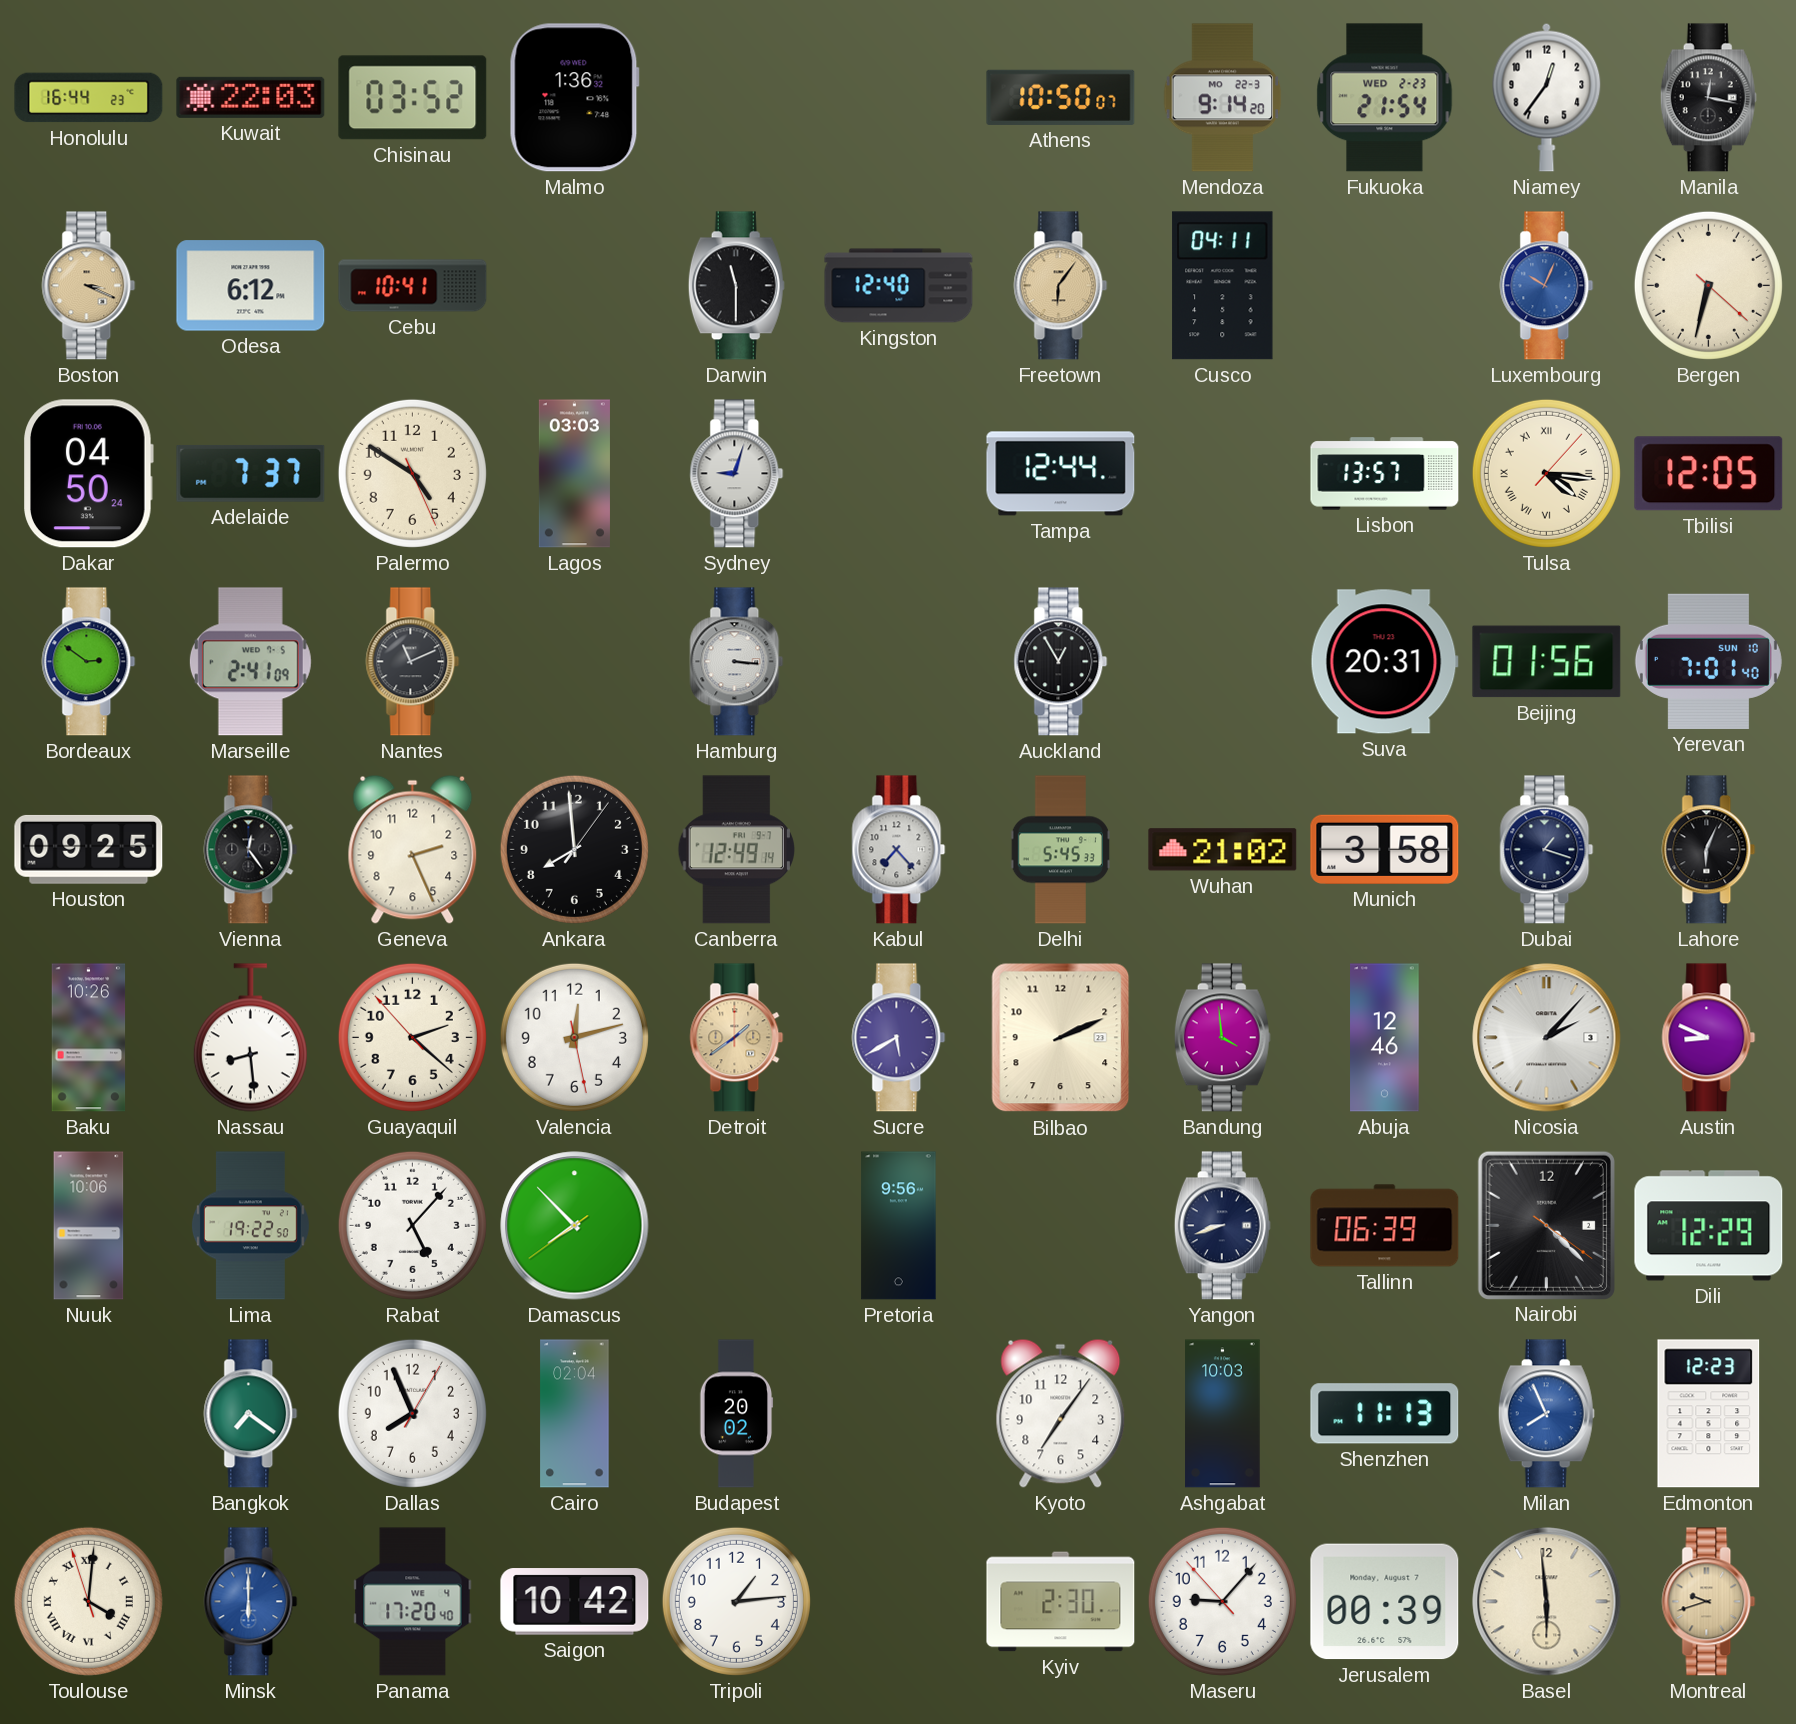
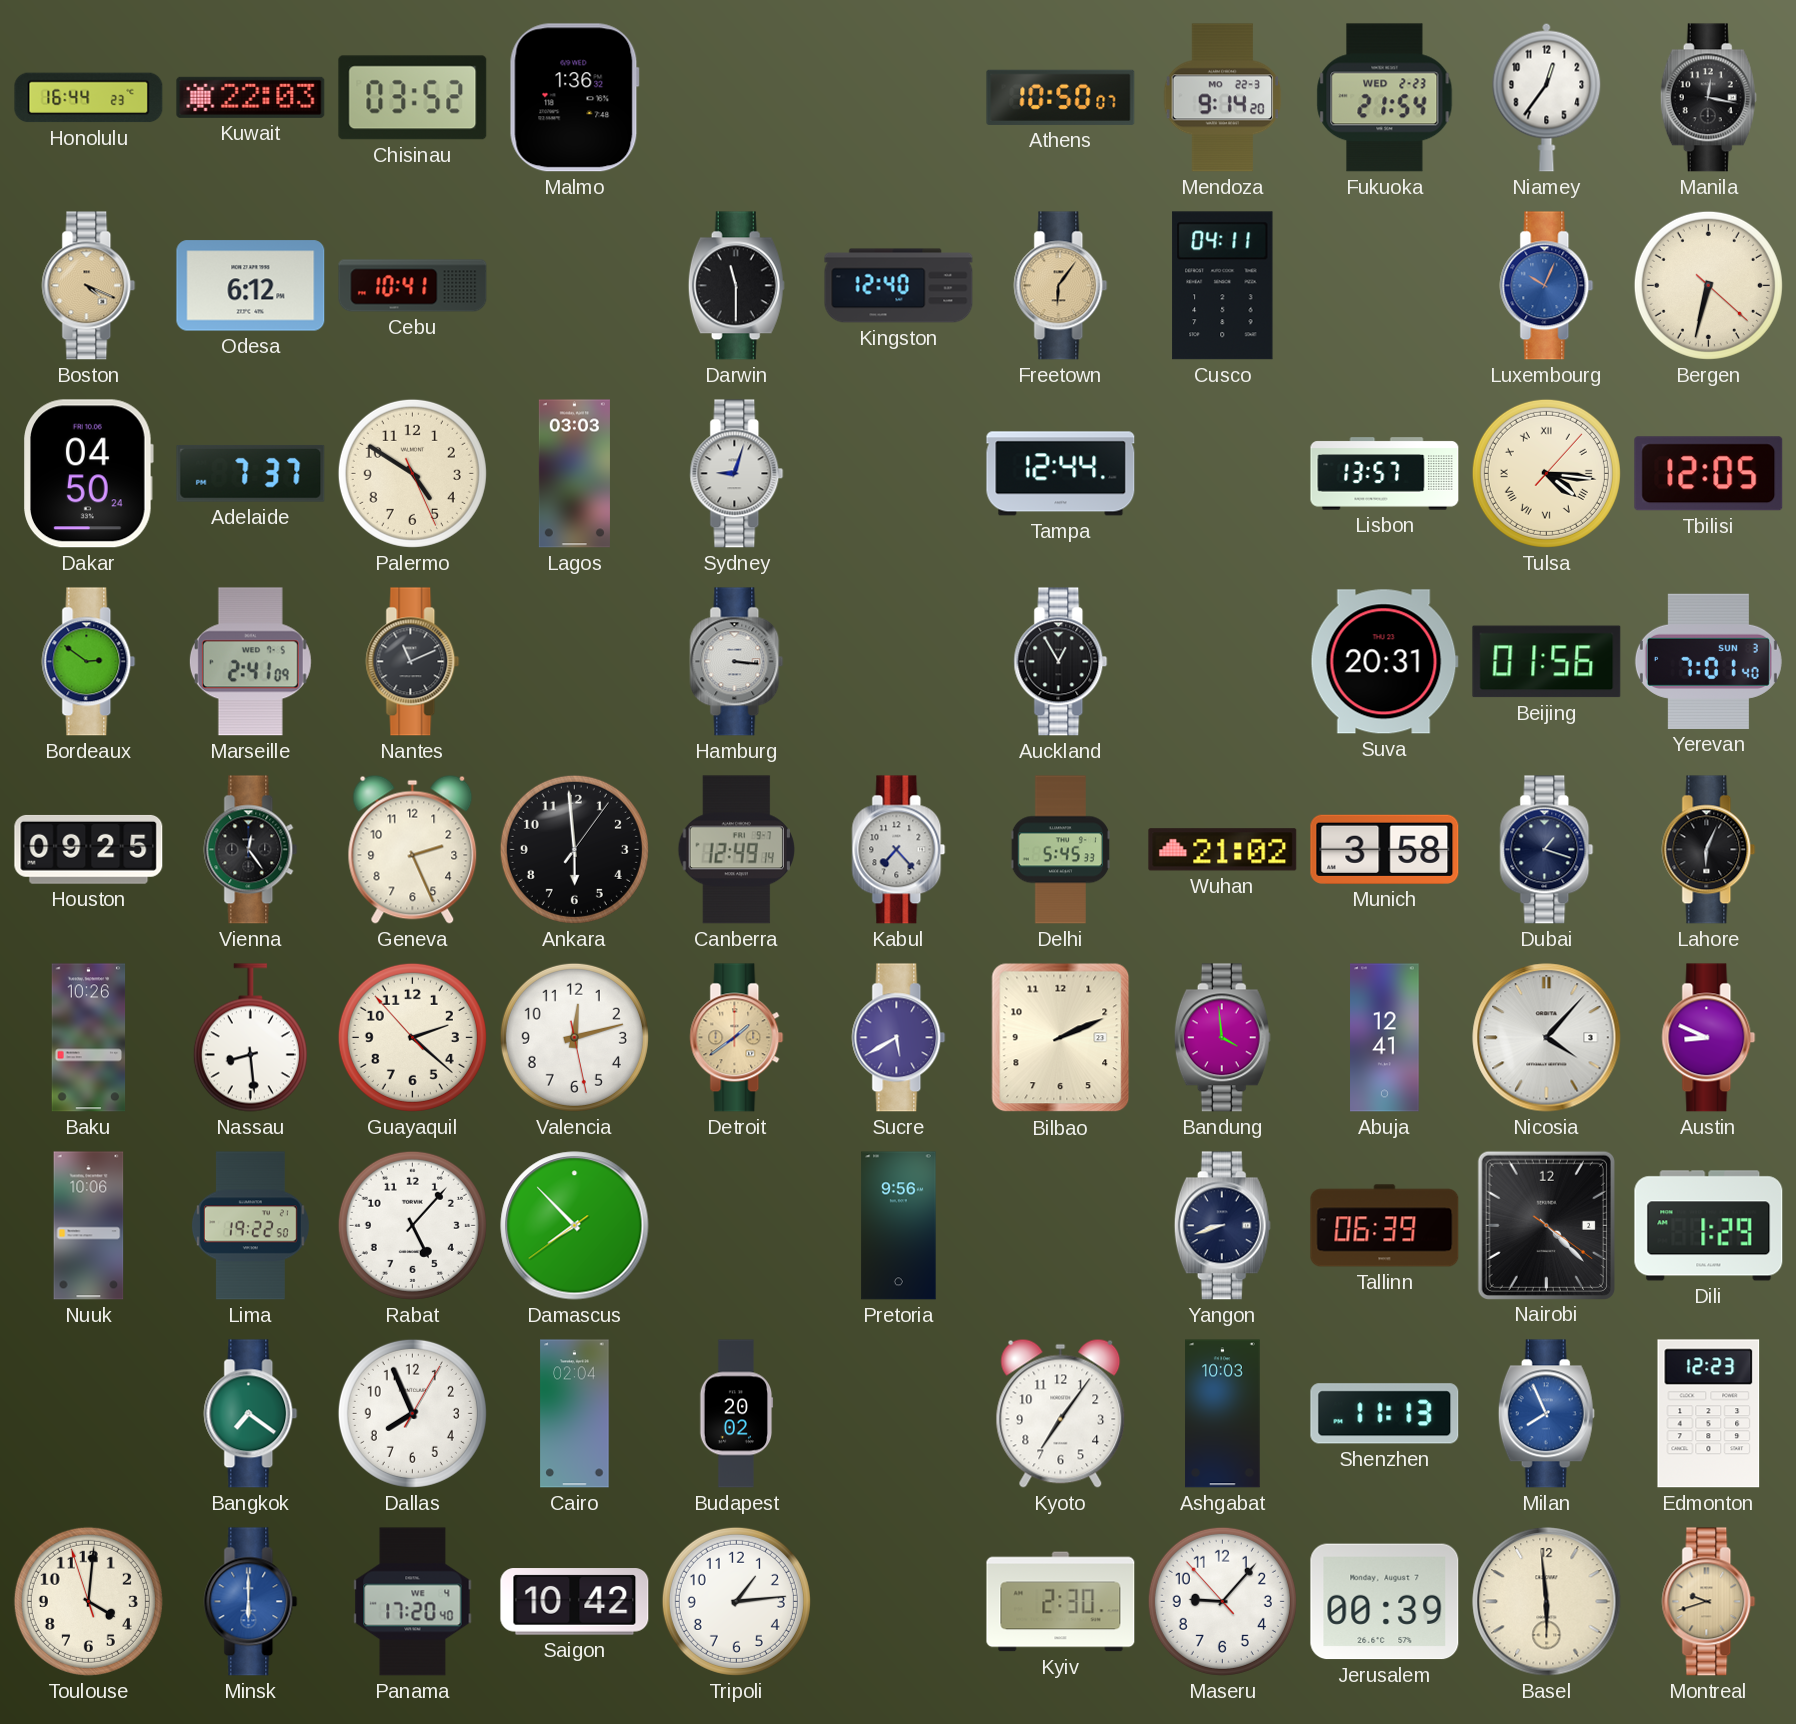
Boston: 3:19 -> 4:19
Yerevan date: SUN 10 -> SUN 3
Ankara: 7:59 -> 5:59
Abuja: 12:46 -> 12:41
Nicosia: 2:07 -> 4:07
Dili: 12:29 -> 1:29
Toulouse numerals: Roman -> Arabic
